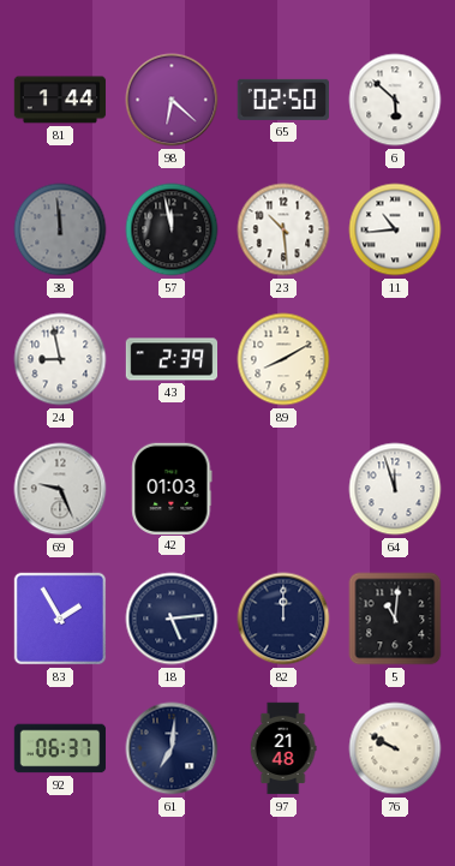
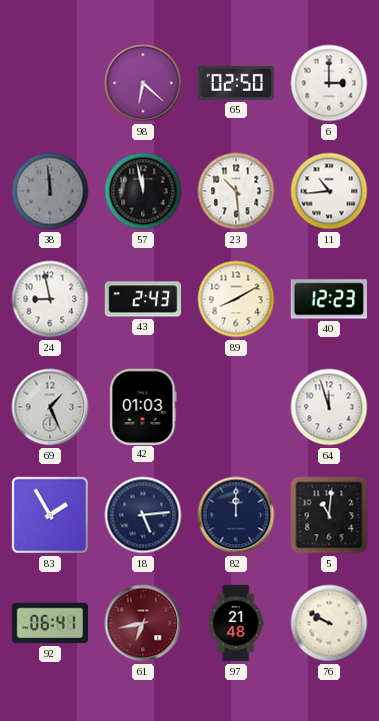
81: 1:44 -> none
6: 5:52 -> 3:00
43: 2:39 -> 2:43
40: none -> 12:23
69: 9:26 -> 1:26
92: 06:37 -> 06:41
61: 7:01 -> 6:43
61 dial: navy -> burgundy
